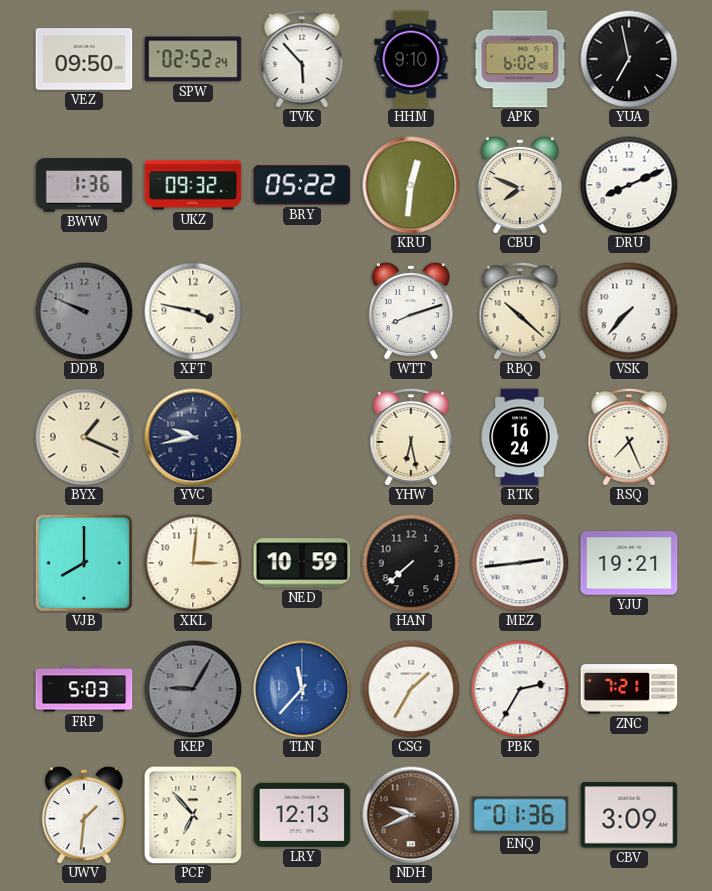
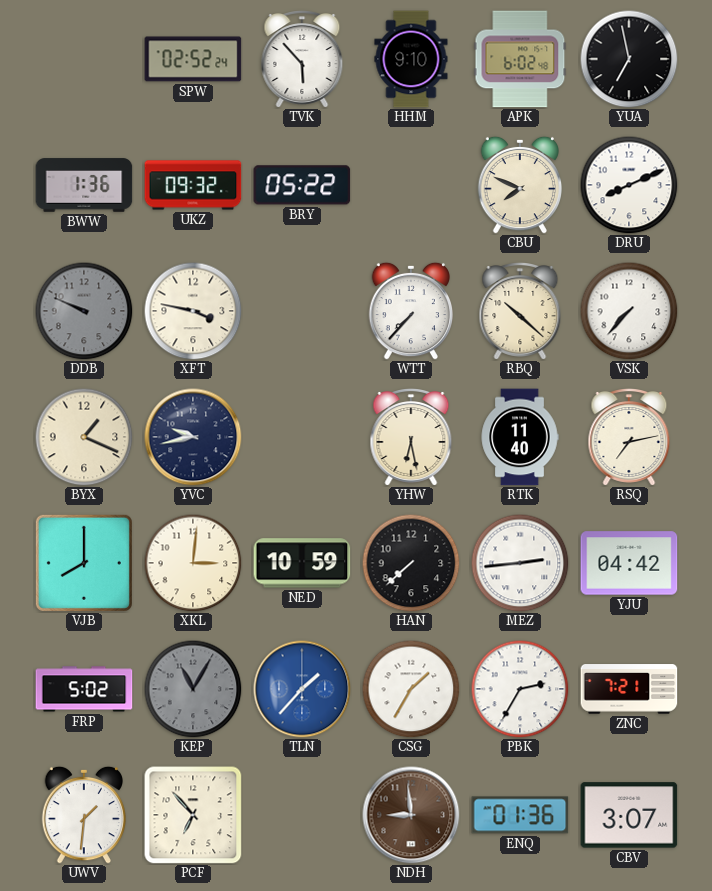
VEZ: 09:50 -> none
KRU: 12:31 -> none
WTT: 8:12 -> 7:37
RTK: 16:24 -> 11:40
RSQ: 7:26 -> 7:13
YJU: 19:21 -> 04:42
FRP: 5:03 -> 5:02
KEP: 9:05 -> 11:05
TLN: 11:37 -> 1:37
LRY: 12:13 -> none
NDH: 9:41 -> 8:59
CBV: 3:09 -> 3:07
